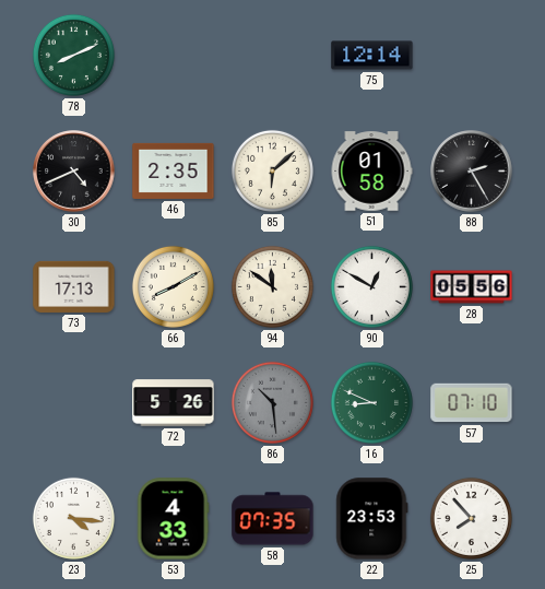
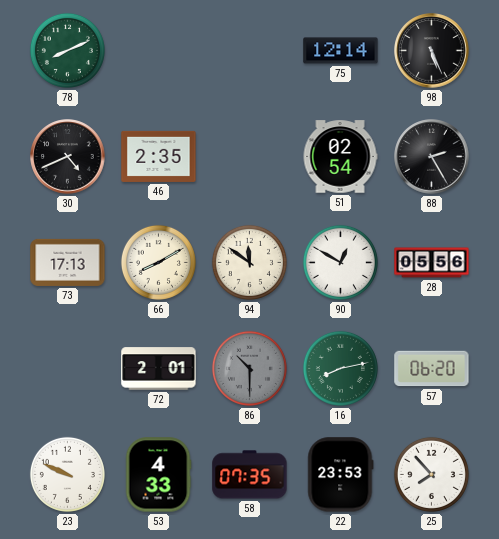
98: none -> 5:26
85: 6:08 -> none
51: 01:58 -> 02:54
72: 5:26 -> 2:01
86: 10:29 -> 10:30
16: 8:49 -> 8:13
57: 07:10 -> 06:20
23: 4:16 -> 9:49
